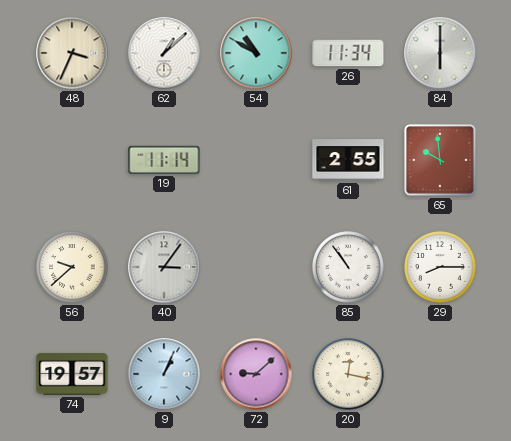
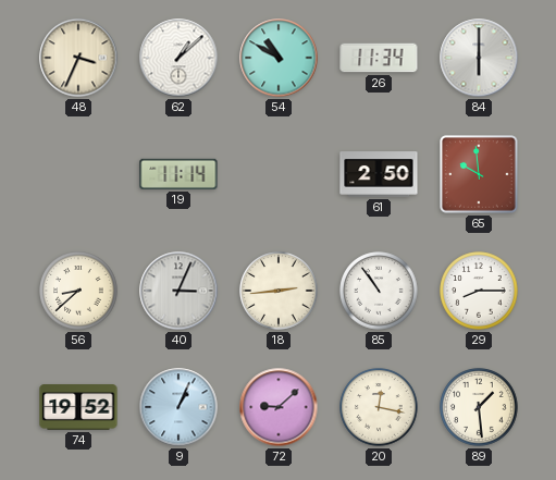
61: 2:55 -> 2:50
56: 9:38 -> 8:38
40: 3:06 -> 3:04
18: none -> 2:44
74: 19:57 -> 19:52
89: none -> 1:29
